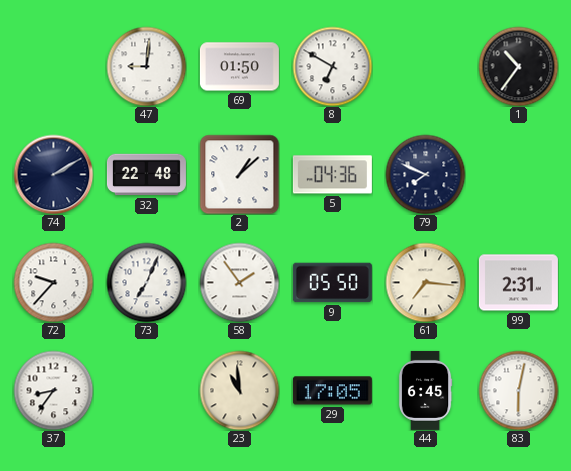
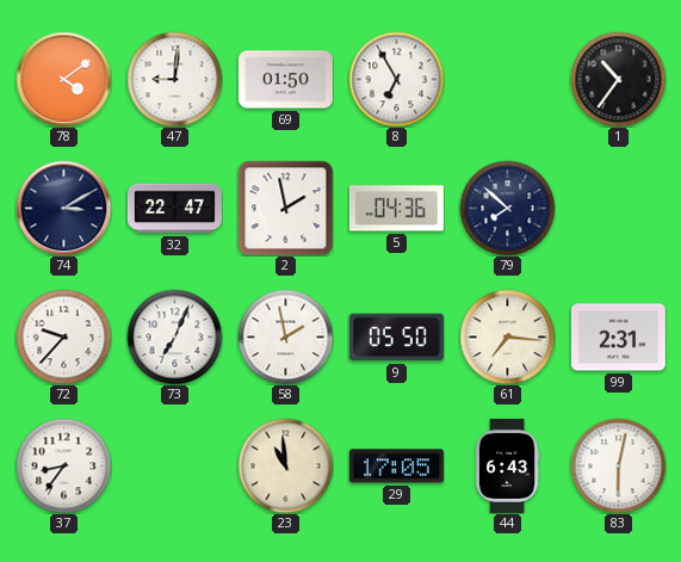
78: none -> 4:09
8: 6:50 -> 6:55
74: 2:10 -> 3:10
32: 22:48 -> 22:47
2: 1:08 -> 1:58
79: 7:49 -> 7:52
58: 1:54 -> 1:58
44: 6:45 -> 6:43
